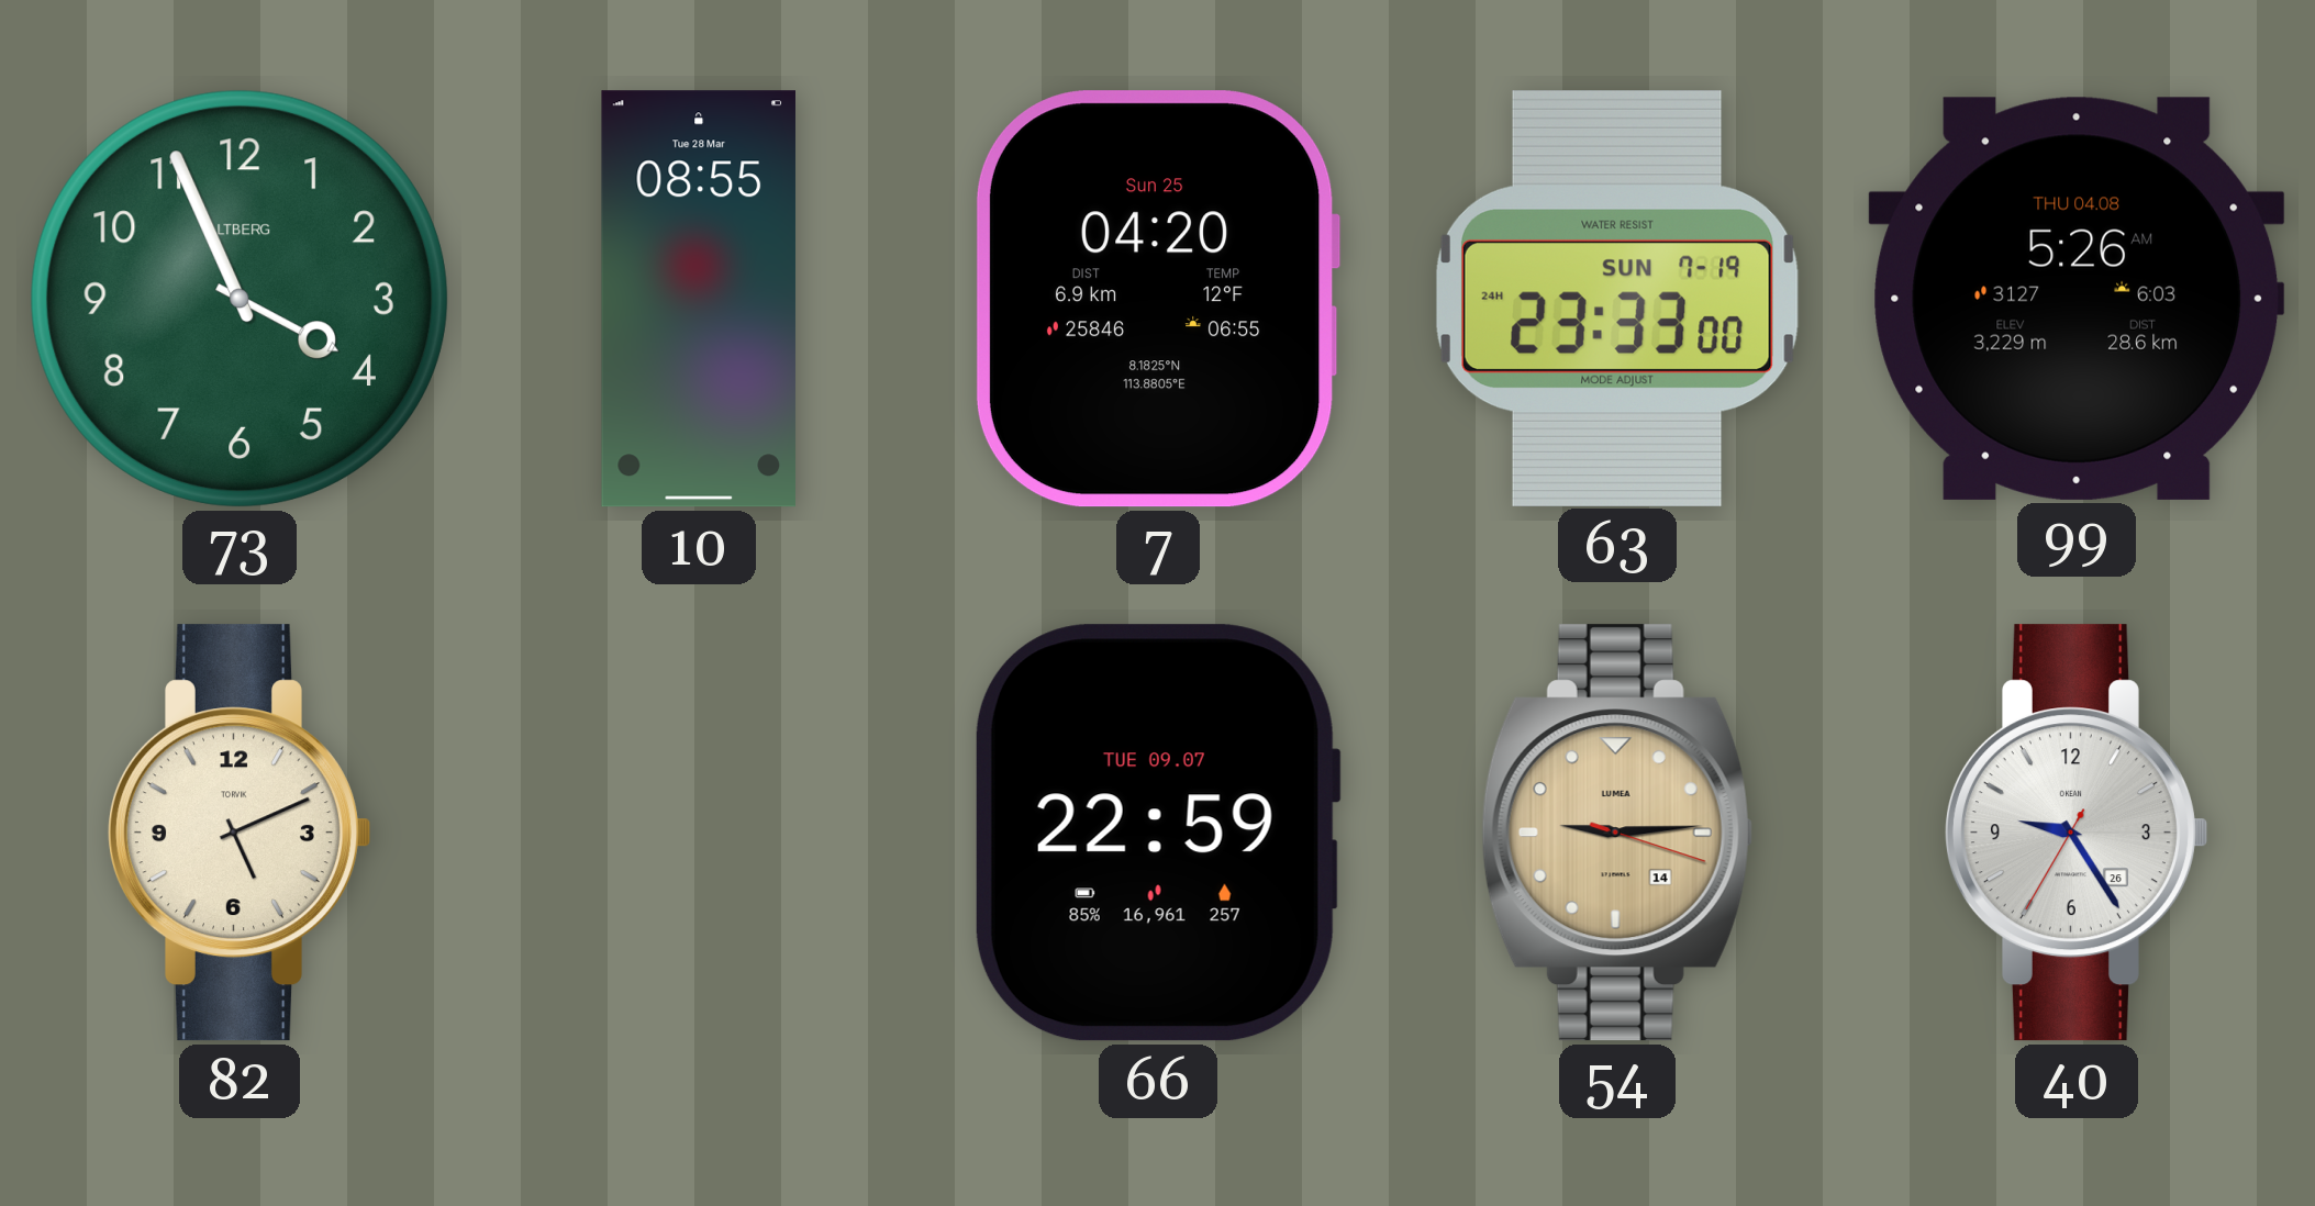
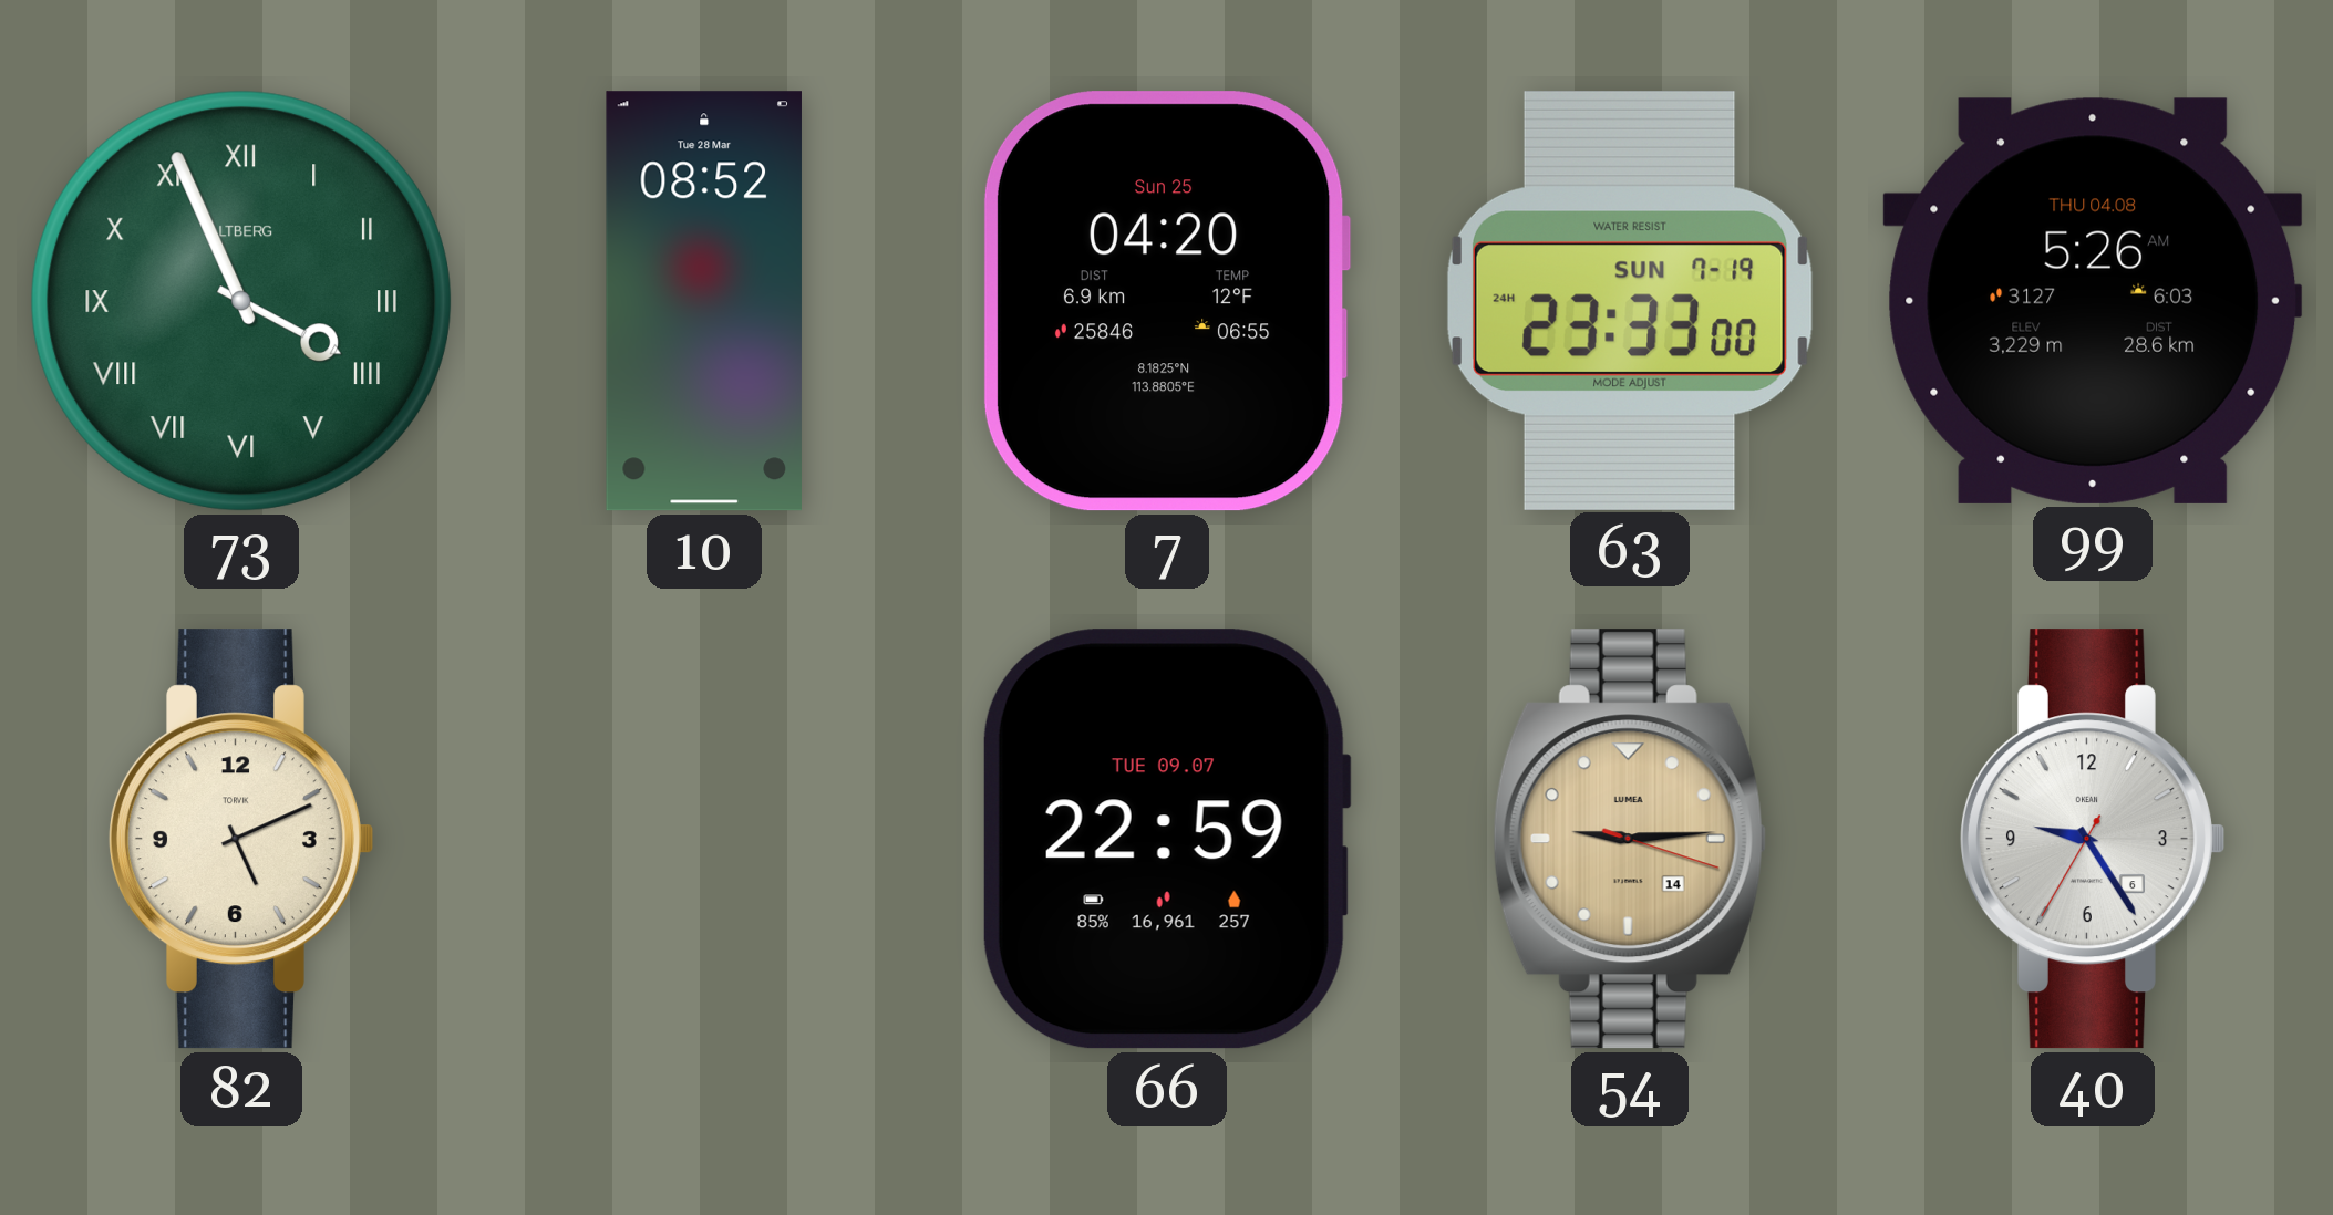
73 numerals: Arabic -> Roman
10: 08:55 -> 08:52
40 date: 26 -> 6
